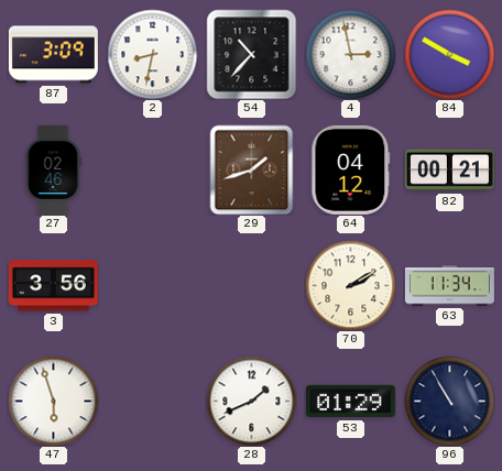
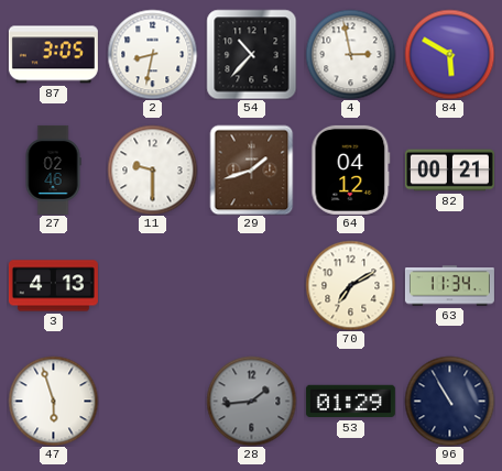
87: 3:09 -> 3:05
84: 3:50 -> 5:50
11: none -> 9:30
3: 3:56 -> 4:13
70: 2:10 -> 7:10
28: 1:41 -> 1:44
28 dial: white -> grey
